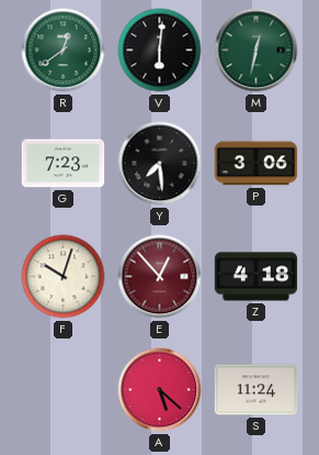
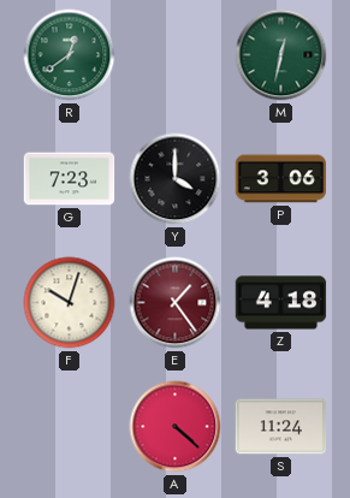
V: 6:01 -> none
Y: 7:29 -> 4:00
E: 12:53 -> 1:24
A: 5:22 -> 4:22
